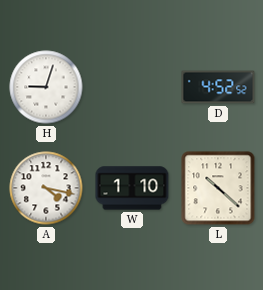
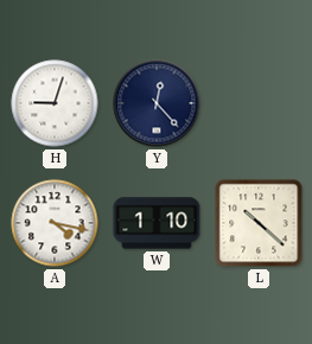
Y: none -> 12:23
D: 4:52 -> none
